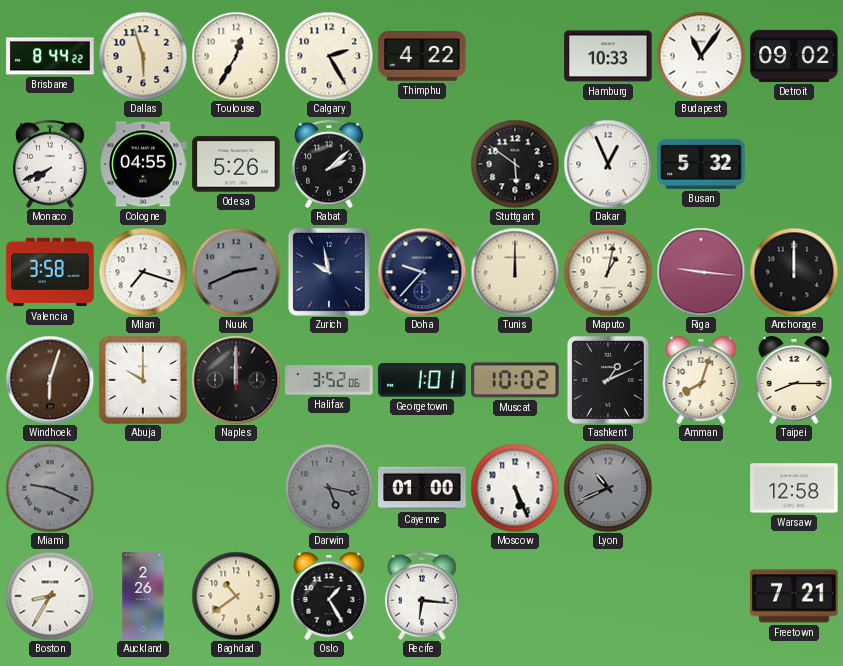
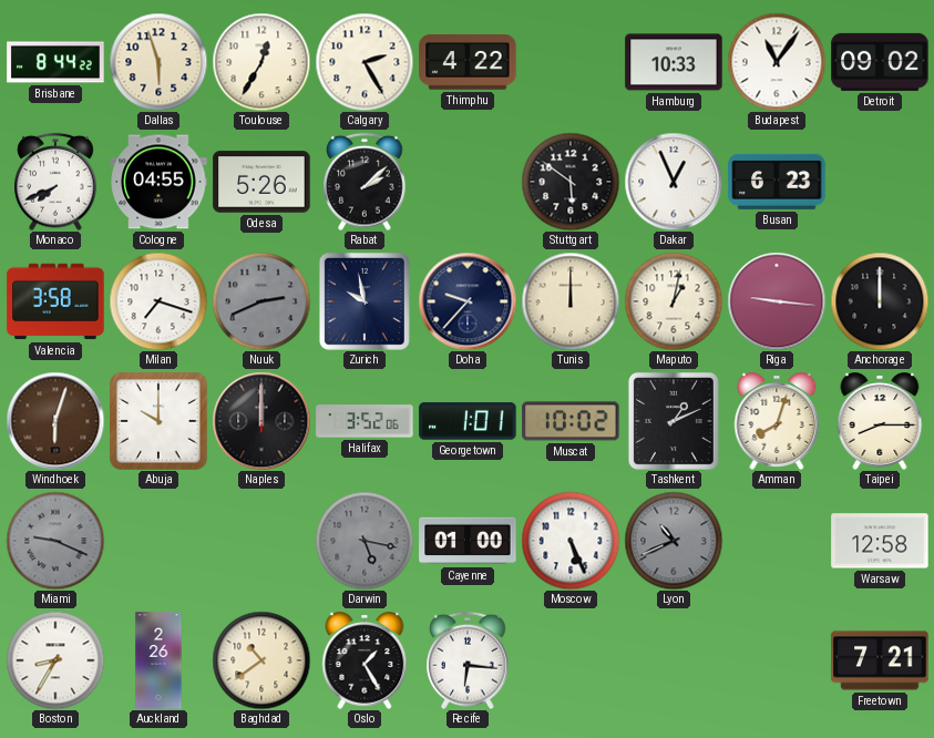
Busan: 5:32 -> 6:23
